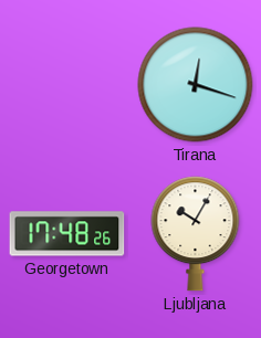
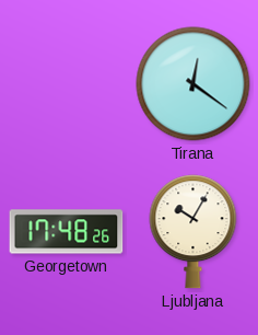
Tirana: 12:18 -> 12:21
